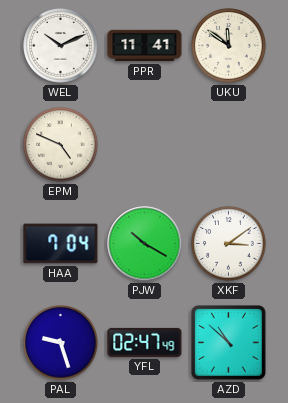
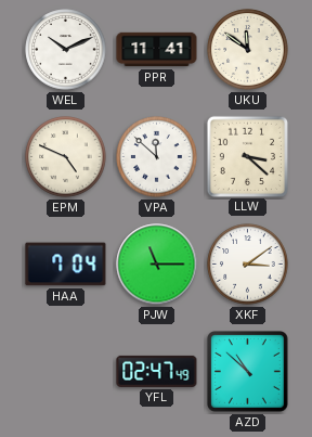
VPA: none -> 11:52
LLW: none -> 3:22
PJW: 10:20 -> 11:15
PAL: 9:27 -> none
